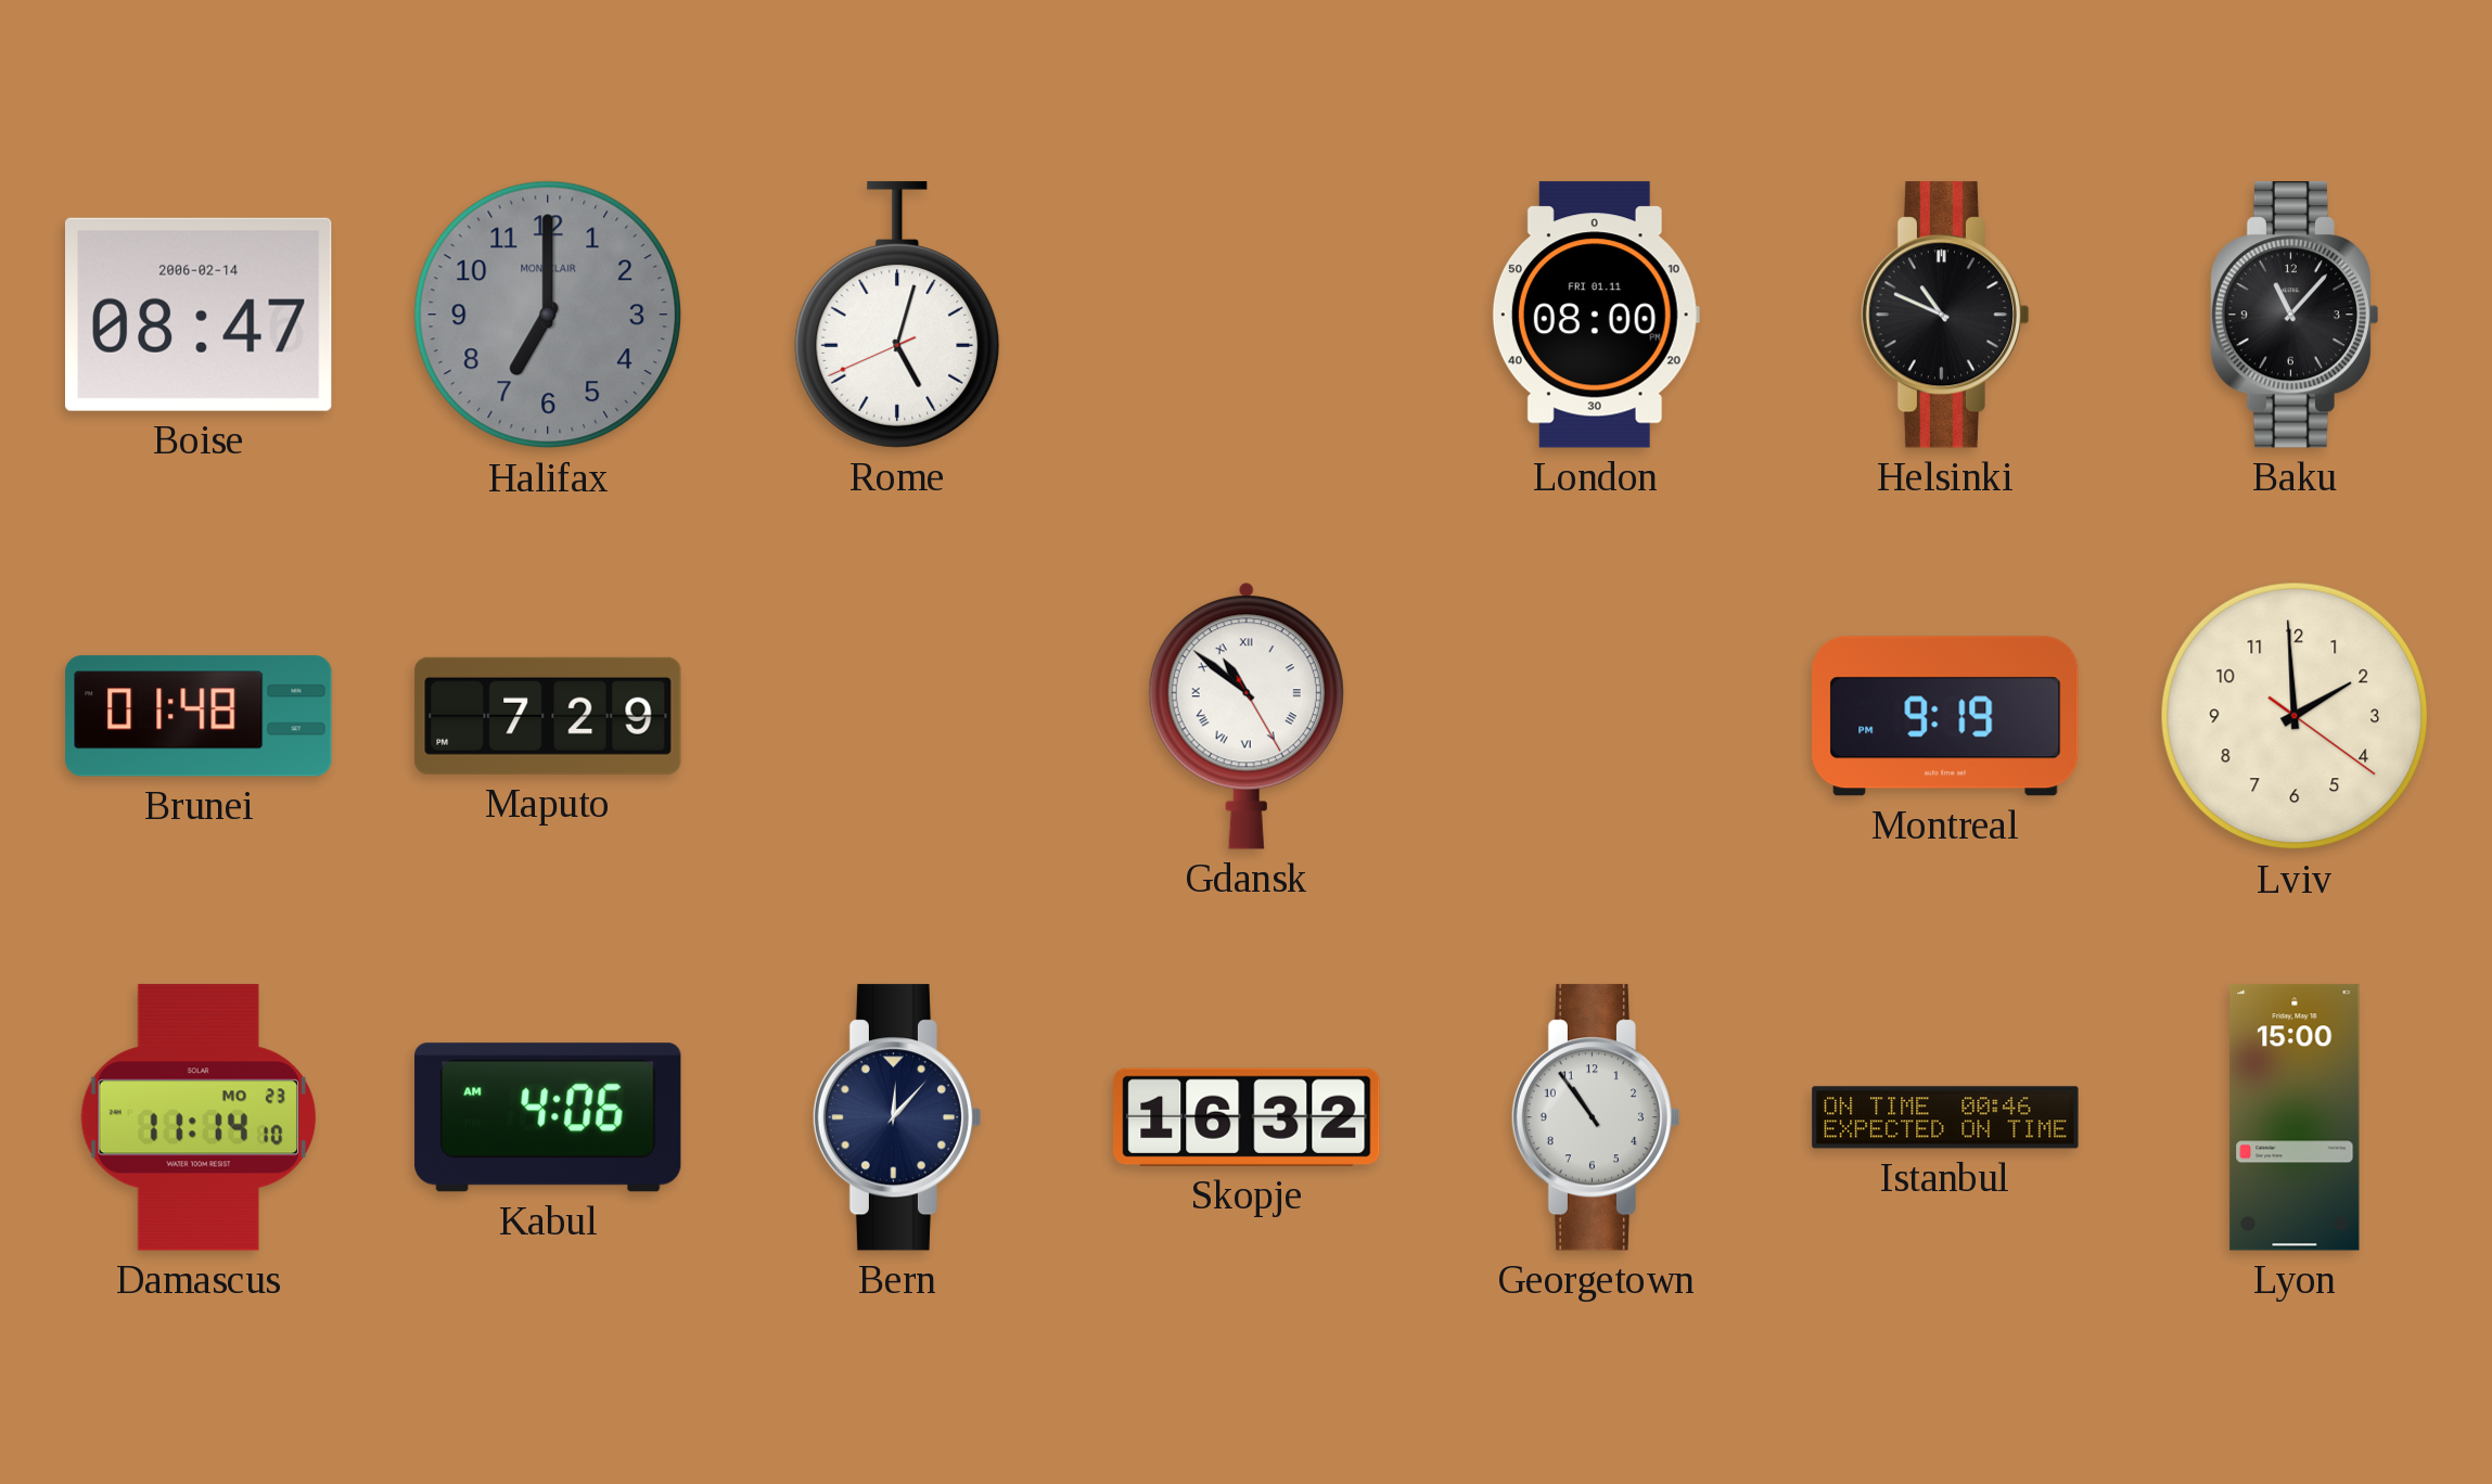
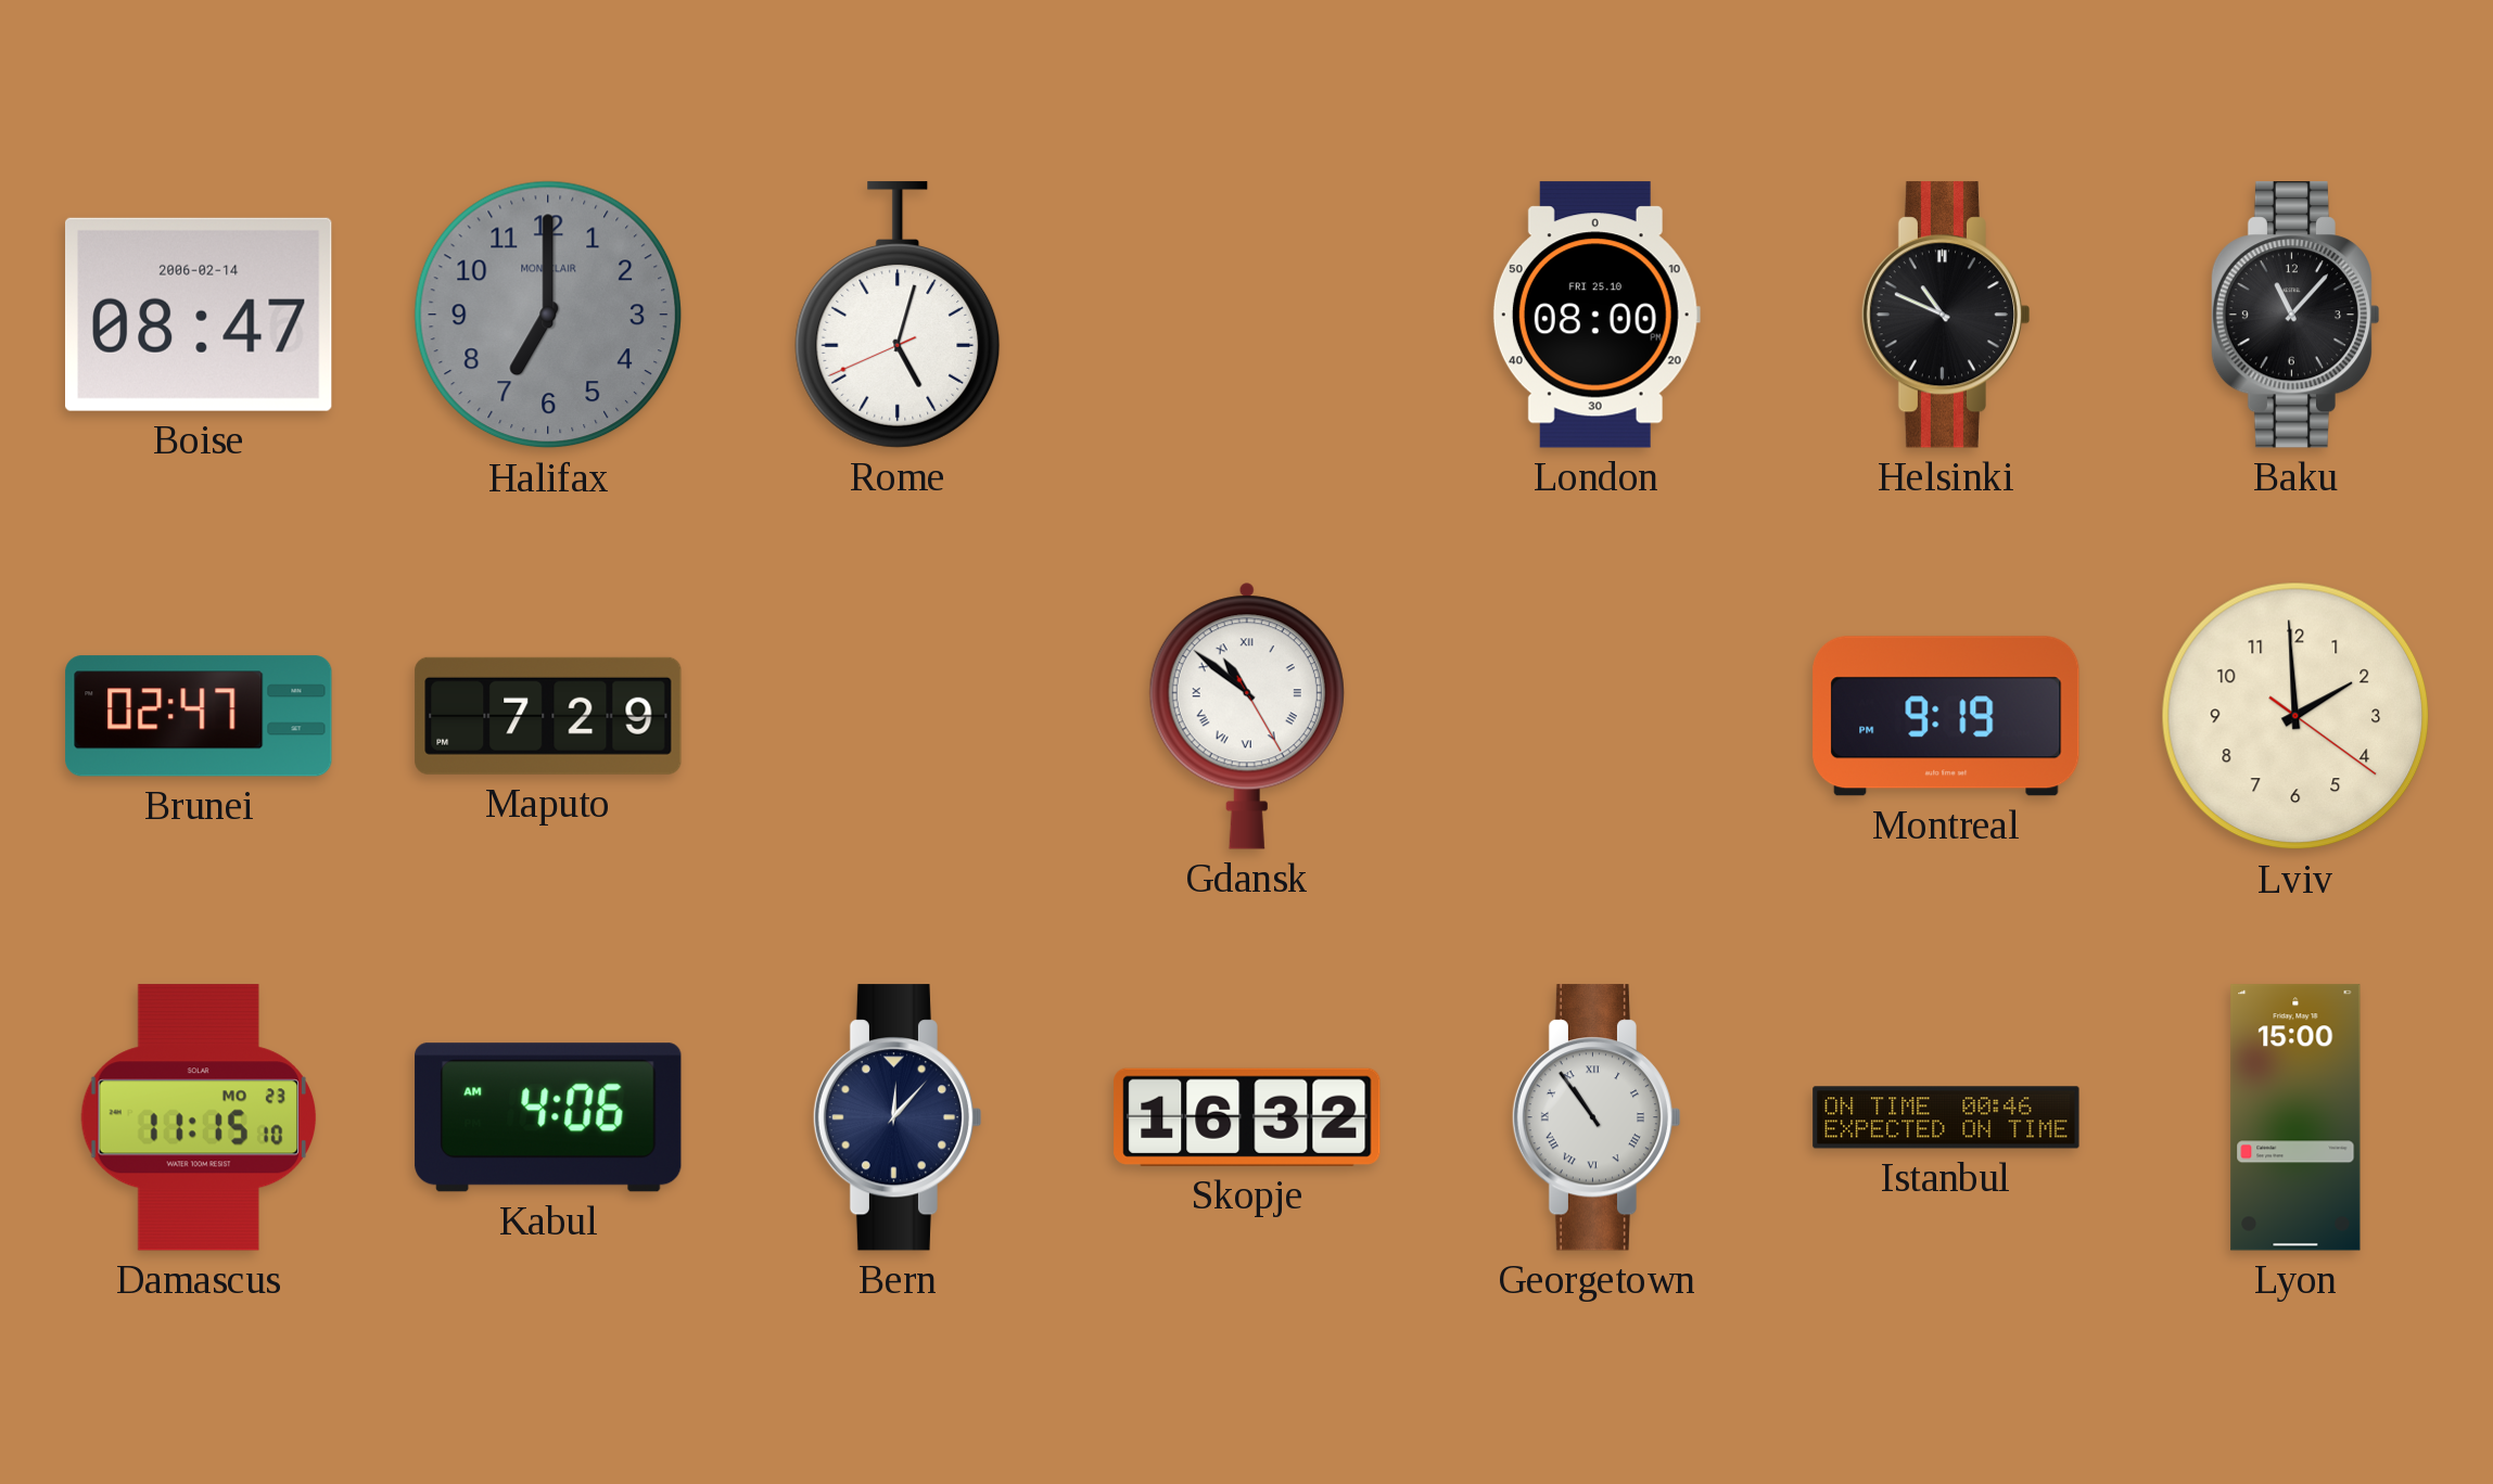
London date: FRI 01.11 -> FRI 25.10
Brunei: 01:48 -> 02:47
Damascus: 11:14 -> 11:15
Georgetown numerals: Arabic -> Roman
